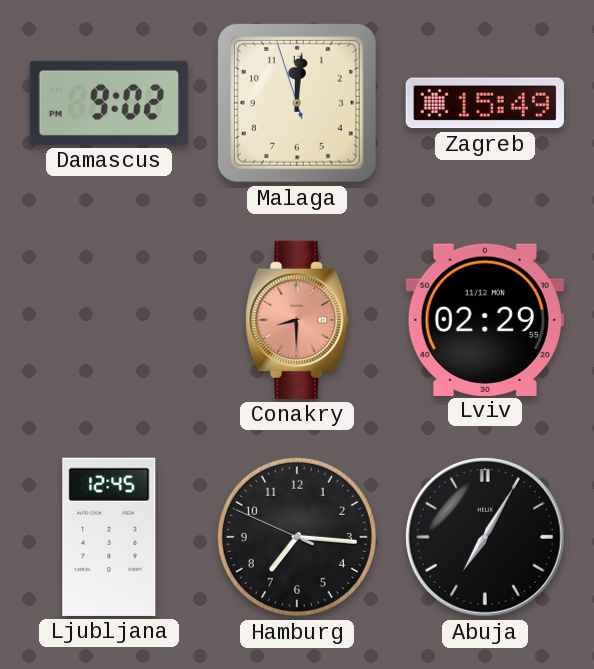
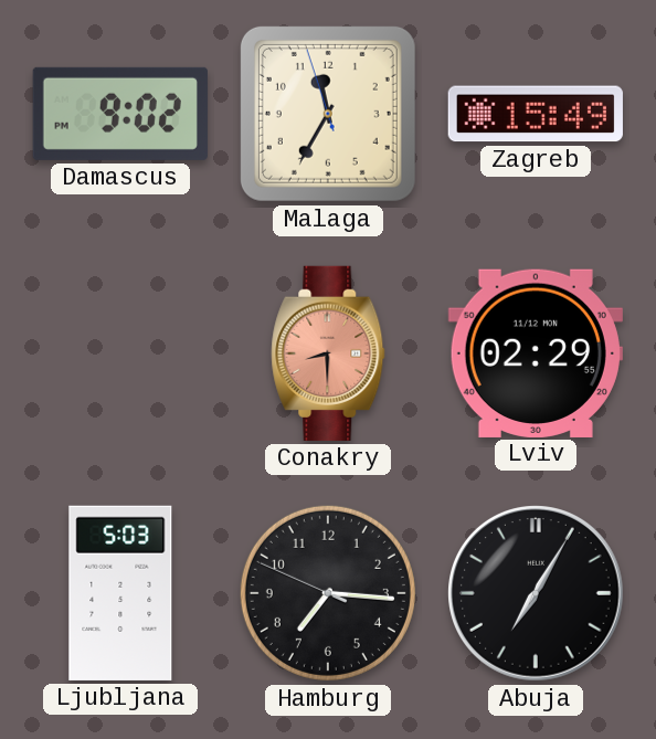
Malaga: 12:00 -> 11:34
Ljubljana: 12:45 -> 5:03
